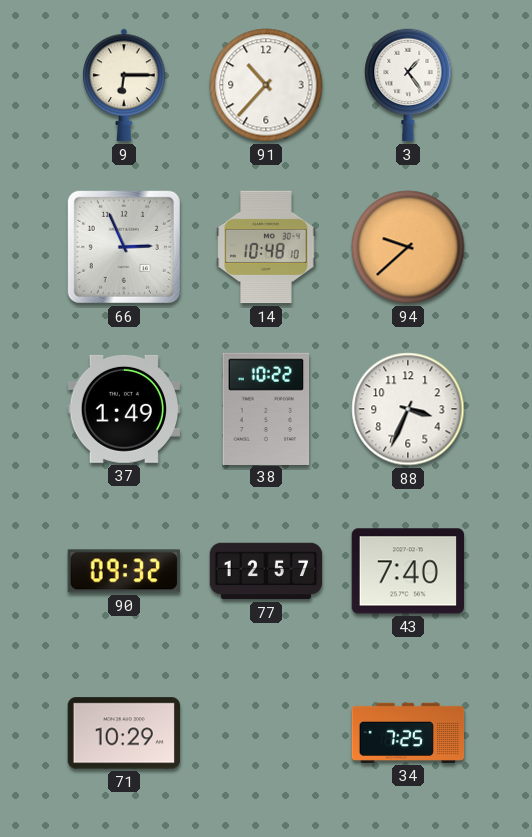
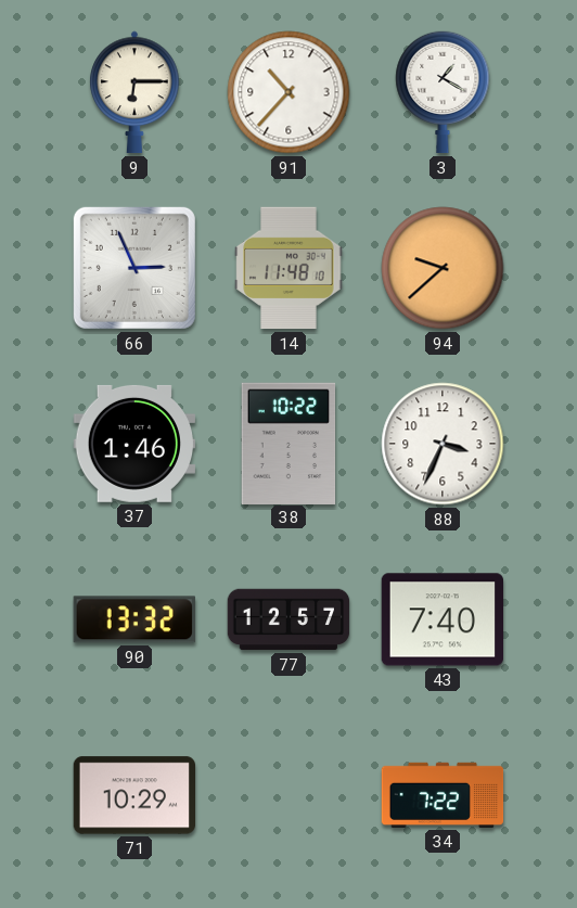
3: 1:24 -> 1:20
14: 10:48 -> 11:48
37: 1:49 -> 1:46
90: 09:32 -> 13:32
34: 7:25 -> 7:22
